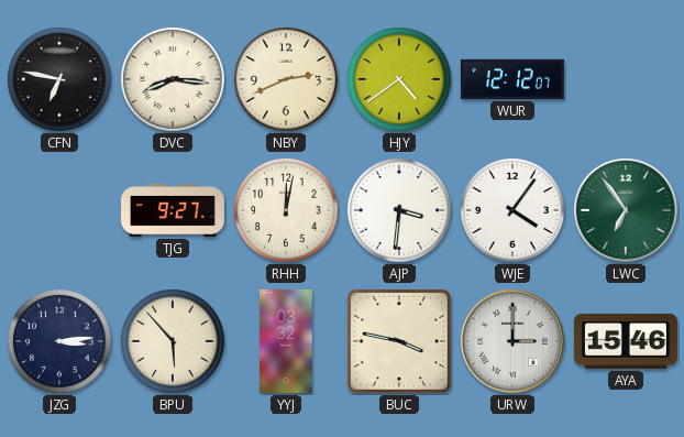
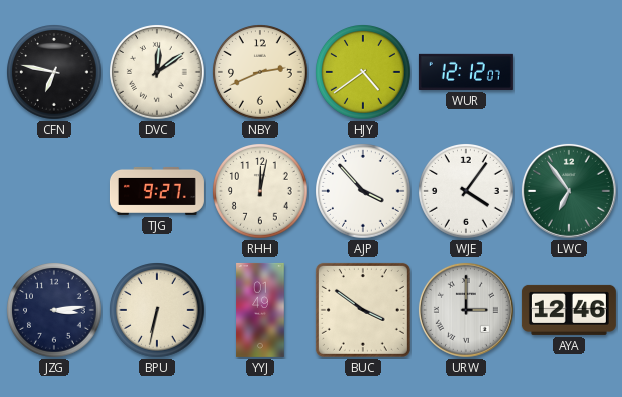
DVC: 8:16 -> 12:09
AJP: 3:31 -> 3:53
BPU: 5:53 -> 6:32
YYJ: 03:32 -> 01:49
BUC: 3:47 -> 3:51
AYA: 15:46 -> 12:46
